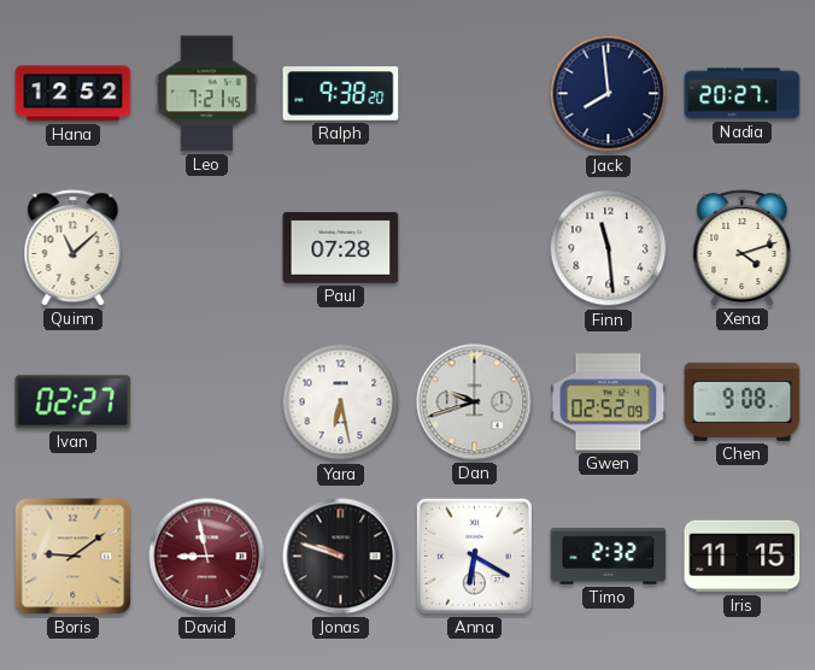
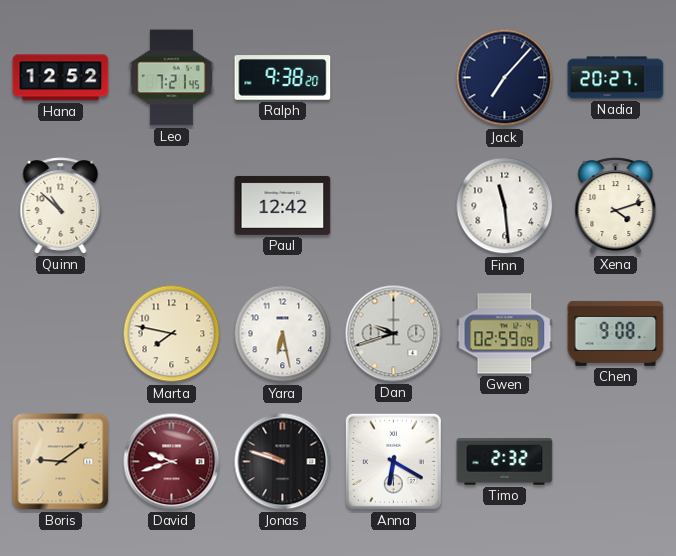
Jack: 7:59 -> 7:07
Quinn: 11:08 -> 10:52
Paul: 07:28 -> 12:42
Ivan: 02:27 -> none
Marta: none -> 7:47
Gwen: 02:52 -> 02:59
David: 8:58 -> 9:42
Iris: 11:15 -> none
